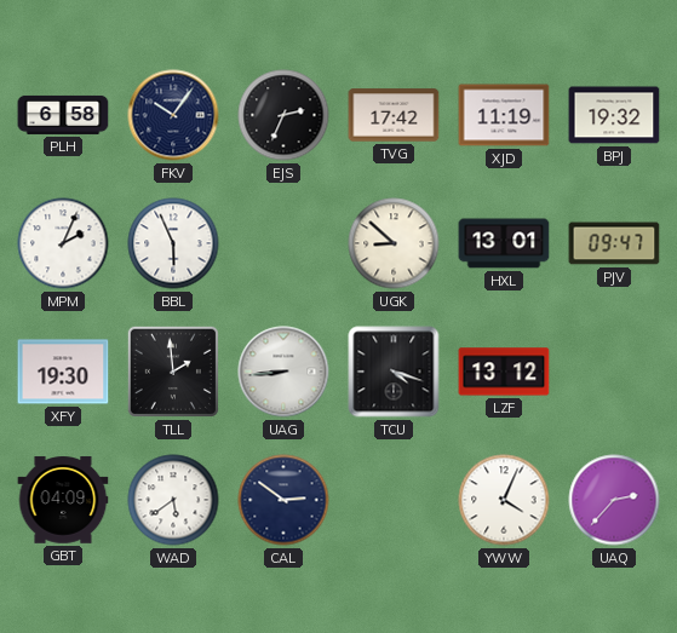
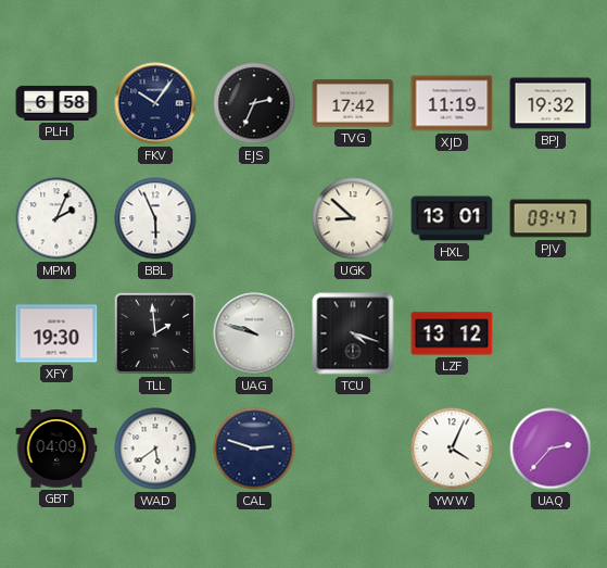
UAG: 8:44 -> 9:48
CAL: 2:51 -> 2:48
